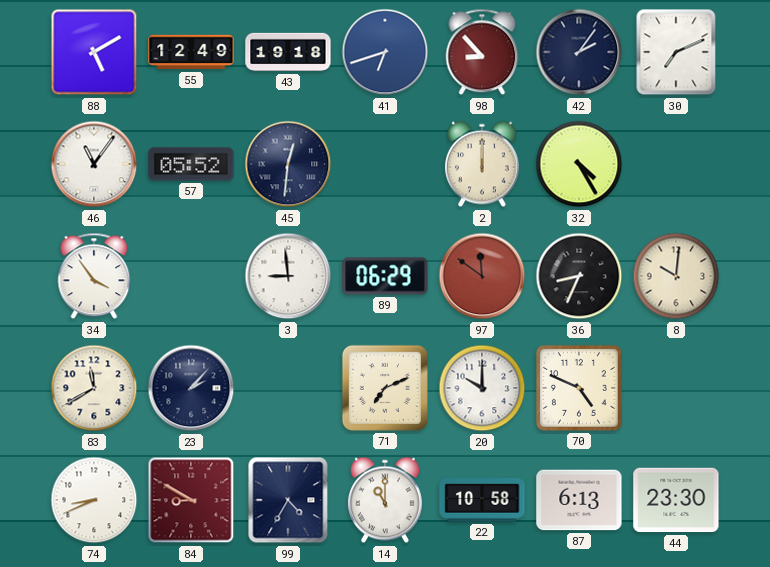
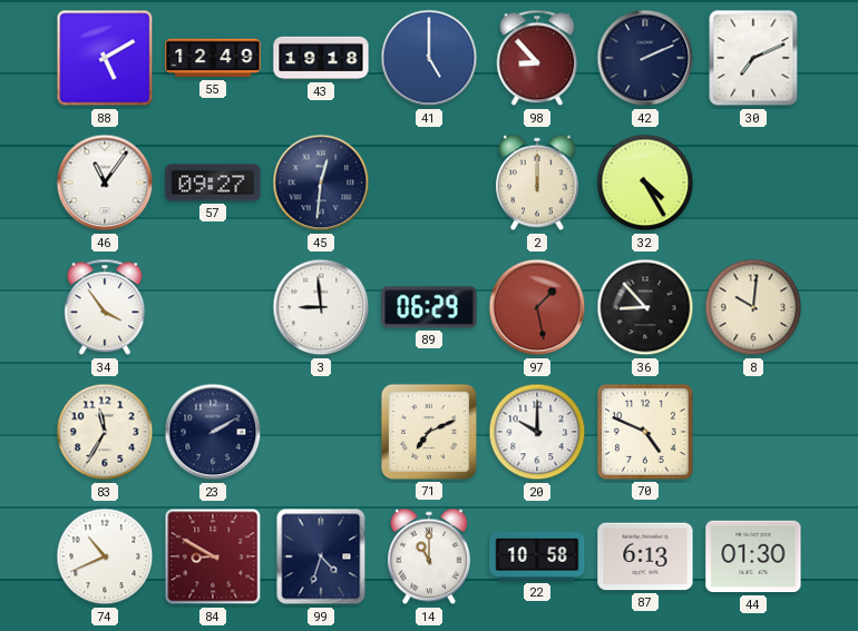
41: 6:42 -> 5:00
42: 2:06 -> 2:11
57: 05:52 -> 09:27
97: 11:51 -> 1:28
36: 8:34 -> 8:53
83: 11:40 -> 11:35
23: 2:07 -> 2:10
74: 8:41 -> 10:41
99: 4:35 -> 4:33
44: 23:30 -> 01:30
